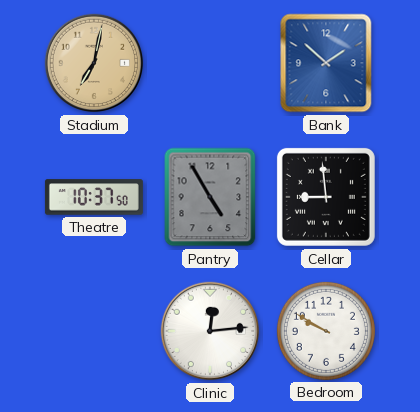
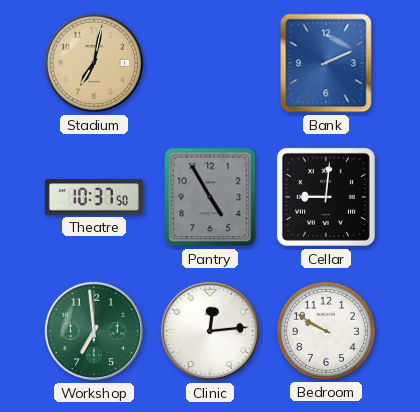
Bank: 1:52 -> 2:11
Cellar: 8:59 -> 9:01
Workshop: none -> 6:59
